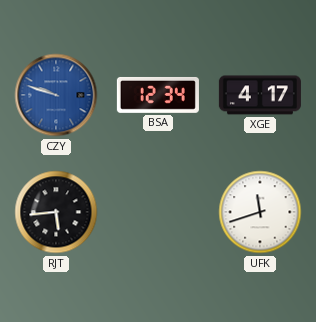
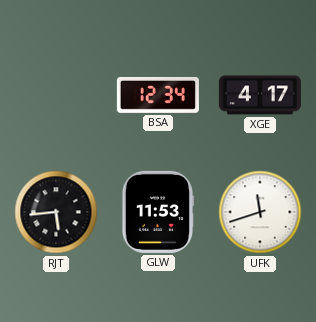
CZY: 9:48 -> none
GLW: none -> 11:53
